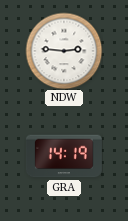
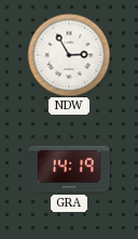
NDW: 2:46 -> 2:55
